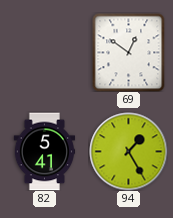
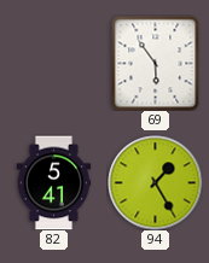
69: 12:51 -> 5:54
